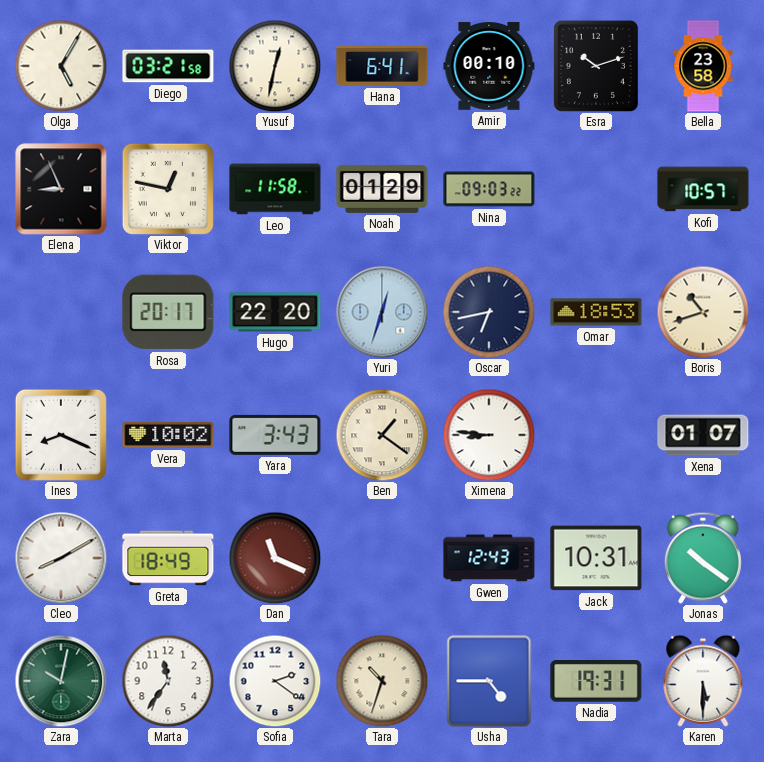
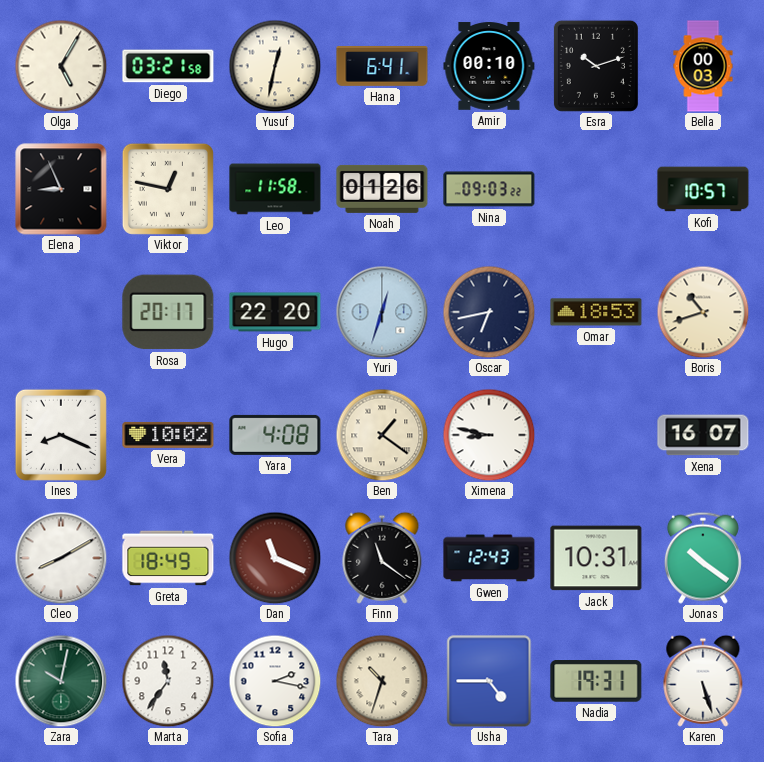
Bella: 23:58 -> 00:03
Noah: 01:29 -> 01:26
Yara: 3:43 -> 4:08
Ximena: 8:46 -> 8:47
Xena: 01:07 -> 16:07
Finn: none -> 11:21
Sofia: 2:21 -> 2:17
Karen: 5:30 -> 5:27
